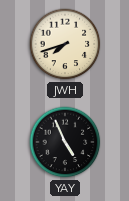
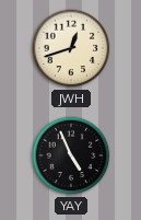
JWH: 7:42 -> 12:42
